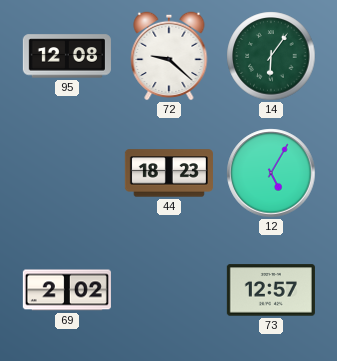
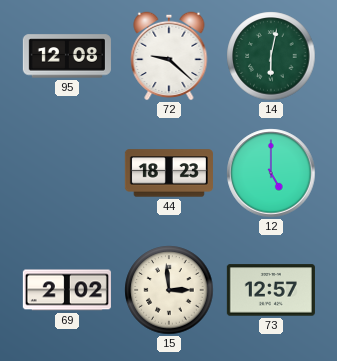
14: 6:06 -> 6:02
12: 5:05 -> 5:00
15: none -> 2:59
